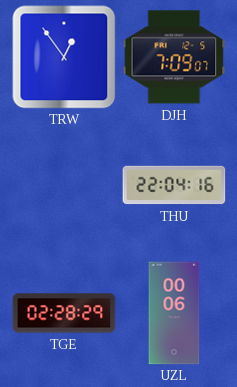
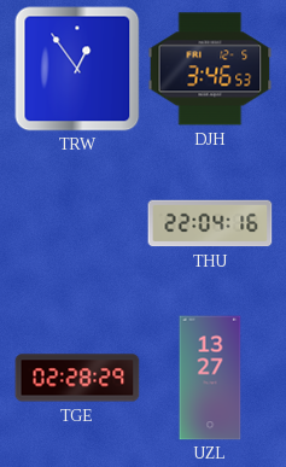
DJH: 7:09 -> 3:46
UZL: 00:06 -> 13:27
